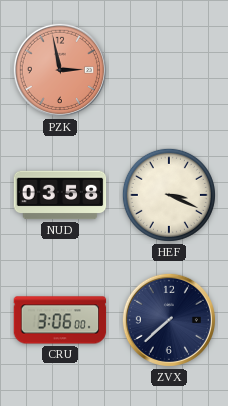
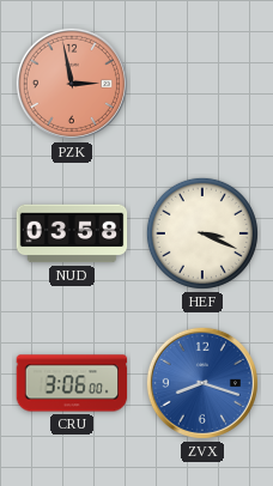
ZVX: 7:38 -> 8:18
ZVX dial: navy -> blue
